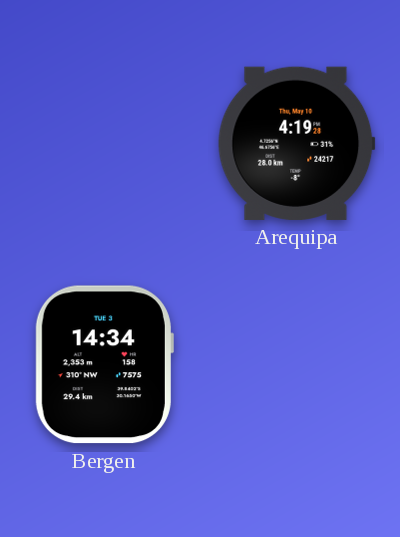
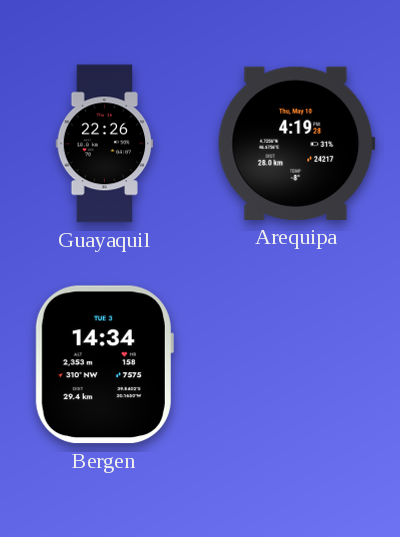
Guayaquil: none -> 22:26
